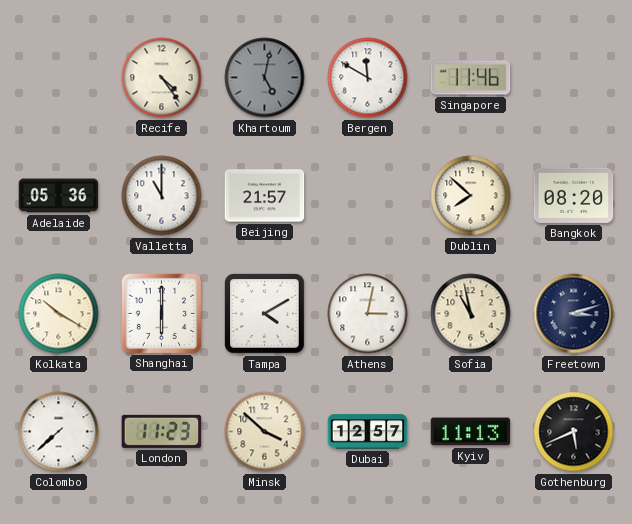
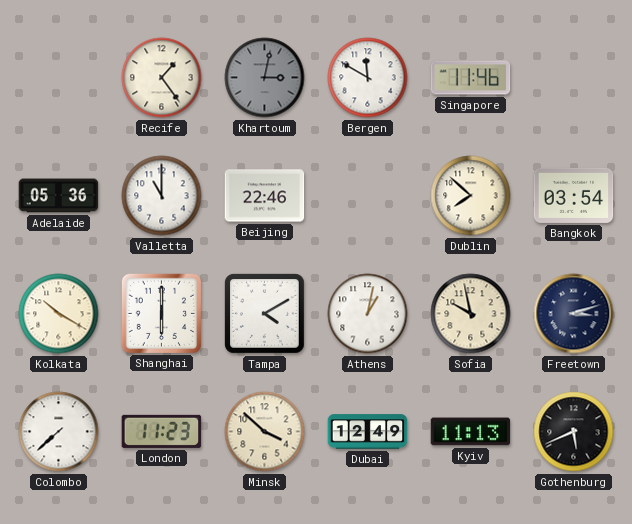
Recife: 4:24 -> 1:24
Khartoum: 5:02 -> 3:02
Beijing: 21:57 -> 22:46
Bangkok: 08:20 -> 03:54
Athens: 3:02 -> 1:02
Sofia: 10:58 -> 9:58
Dubai: 12:57 -> 12:49
